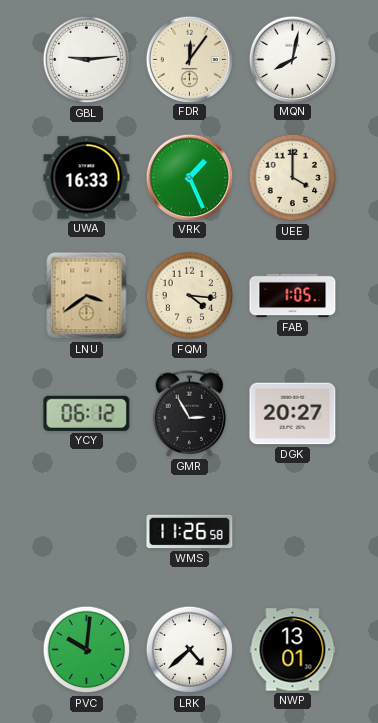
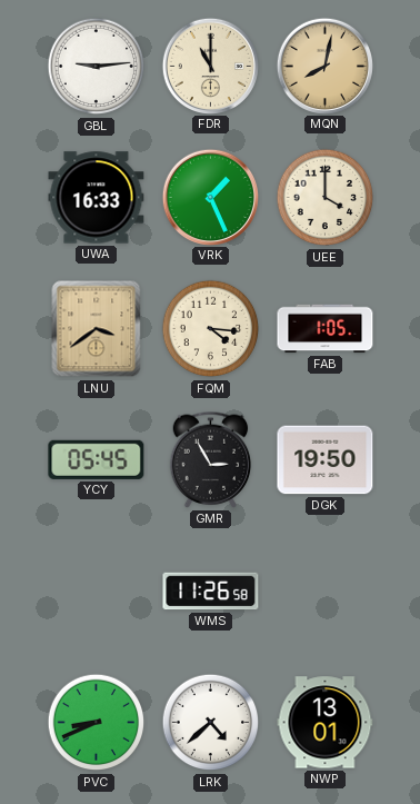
FDR: 12:06 -> 11:00
MQN dial: white -> champagne
YCY: 06:12 -> 05:45
DGK: 20:27 -> 19:50
PVC: 10:01 -> 8:41
